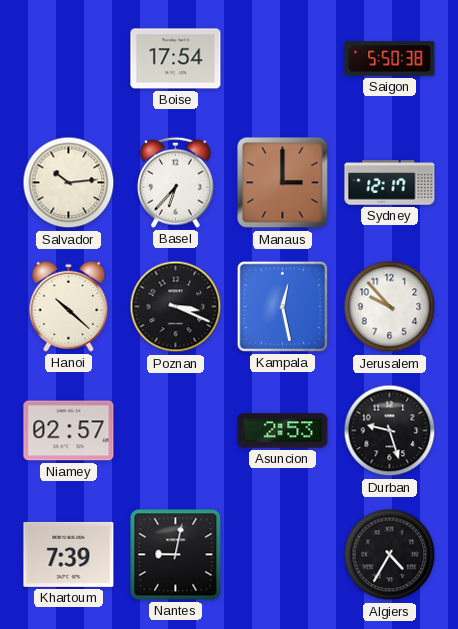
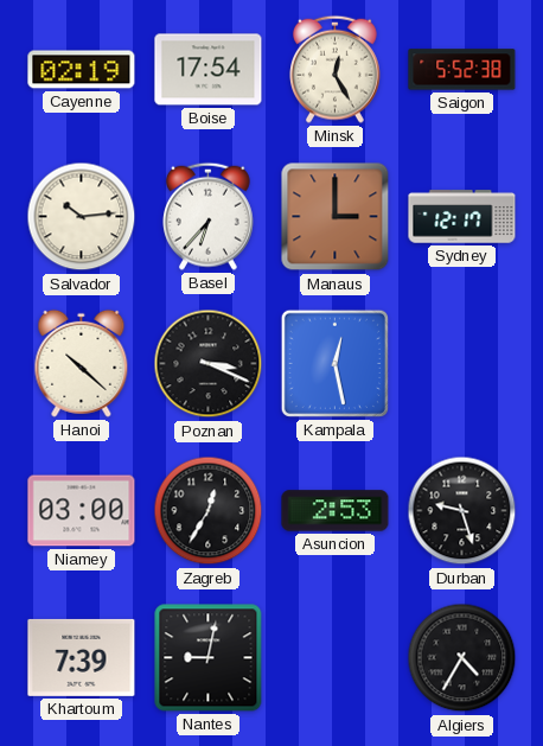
Cayenne: none -> 02:19
Minsk: none -> 12:25
Saigon: 5:50 -> 5:52
Jerusalem: 9:53 -> none
Niamey: 02:57 -> 03:00
Zagreb: none -> 12:35
